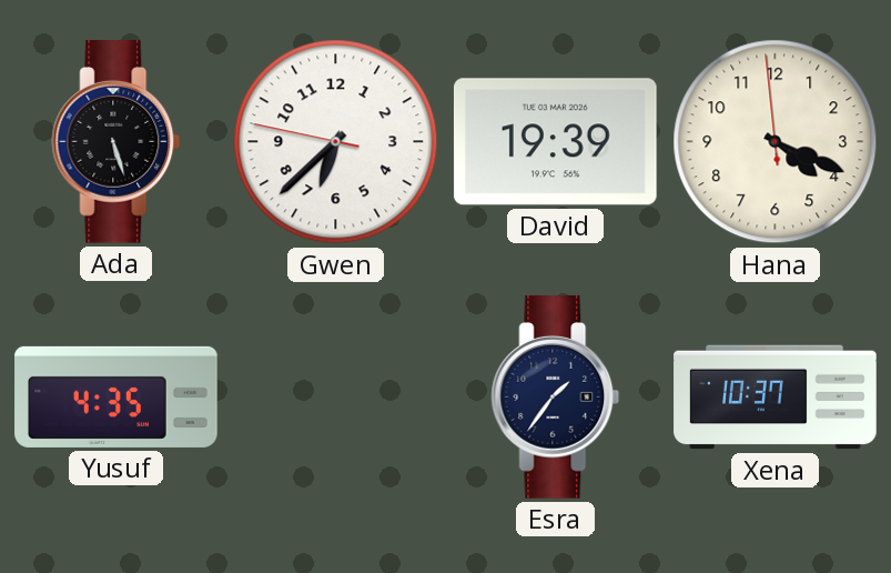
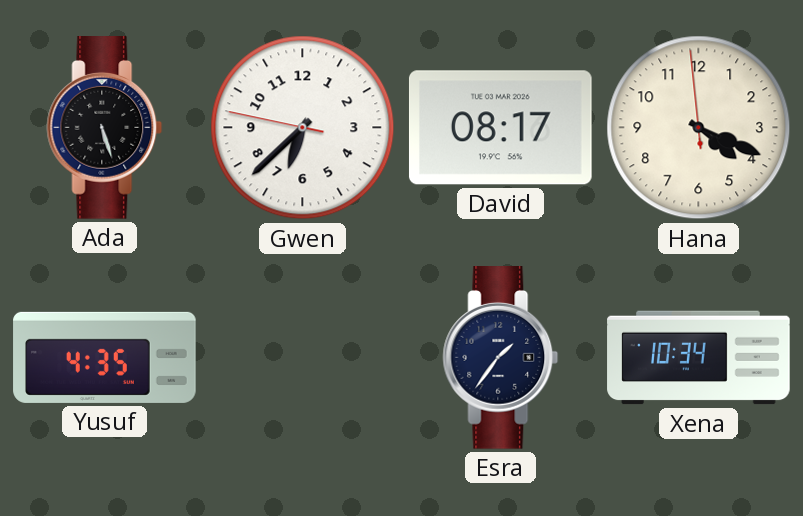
David: 19:39 -> 08:17
Xena: 10:37 -> 10:34
